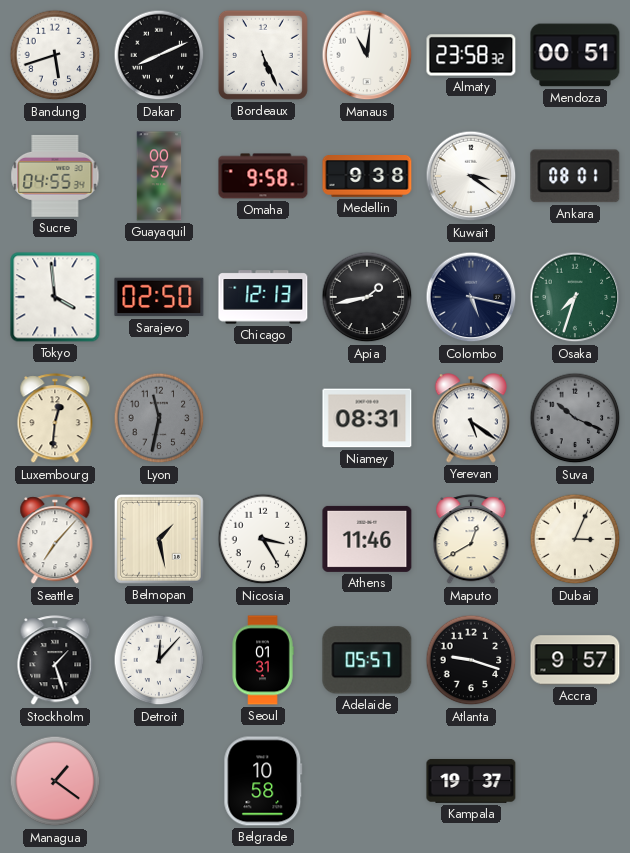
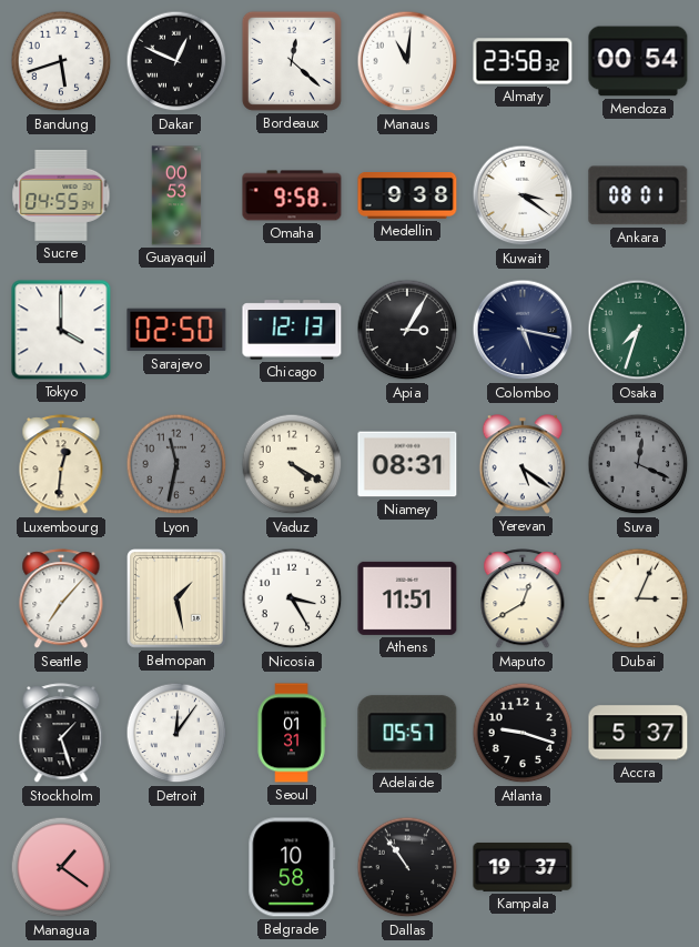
Dakar: 8:11 -> 12:49
Bordeaux: 5:26 -> 12:22
Mendoza: 00:51 -> 00:54
Guayaquil: 00:57 -> 00:53
Tokyo: 3:59 -> 4:00
Apia: 1:43 -> 3:05
Vaduz: none -> 4:20
Suva: 10:19 -> 12:19
Athens: 11:46 -> 11:51
Detroit: 12:07 -> 12:06
Accra: 9:57 -> 5:37
Dallas: none -> 10:54
